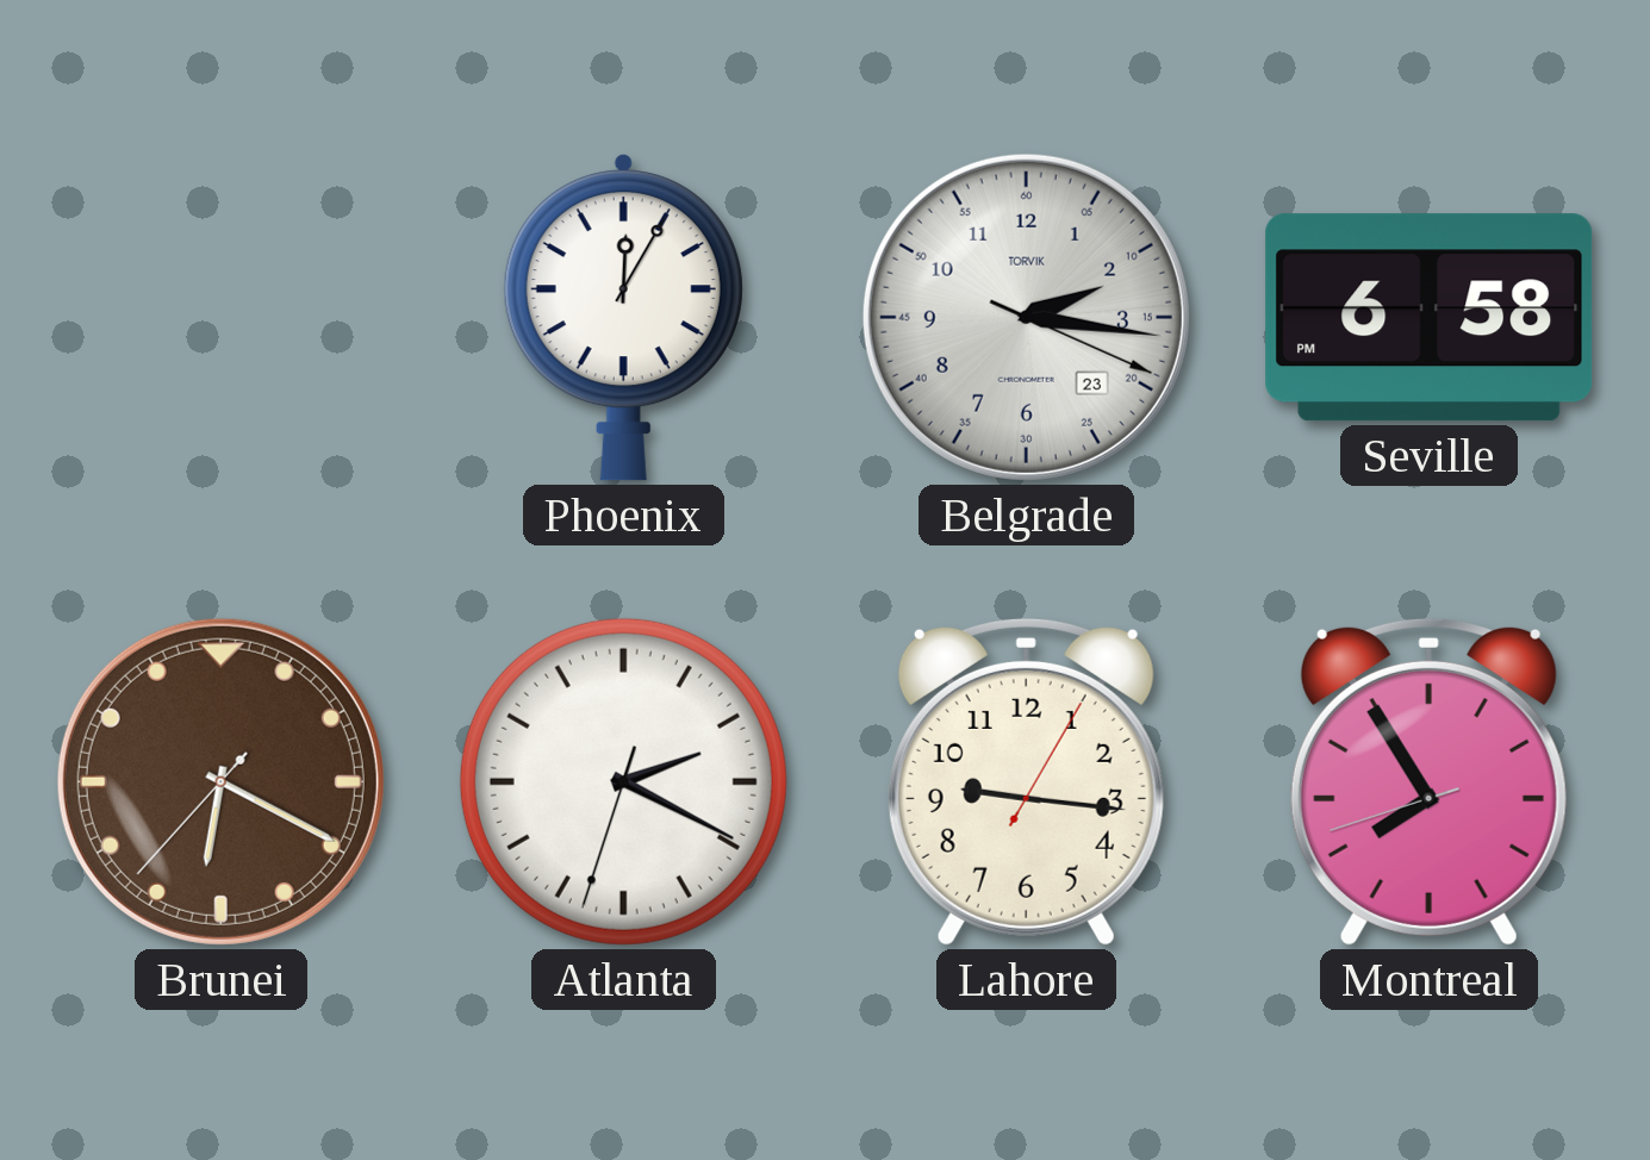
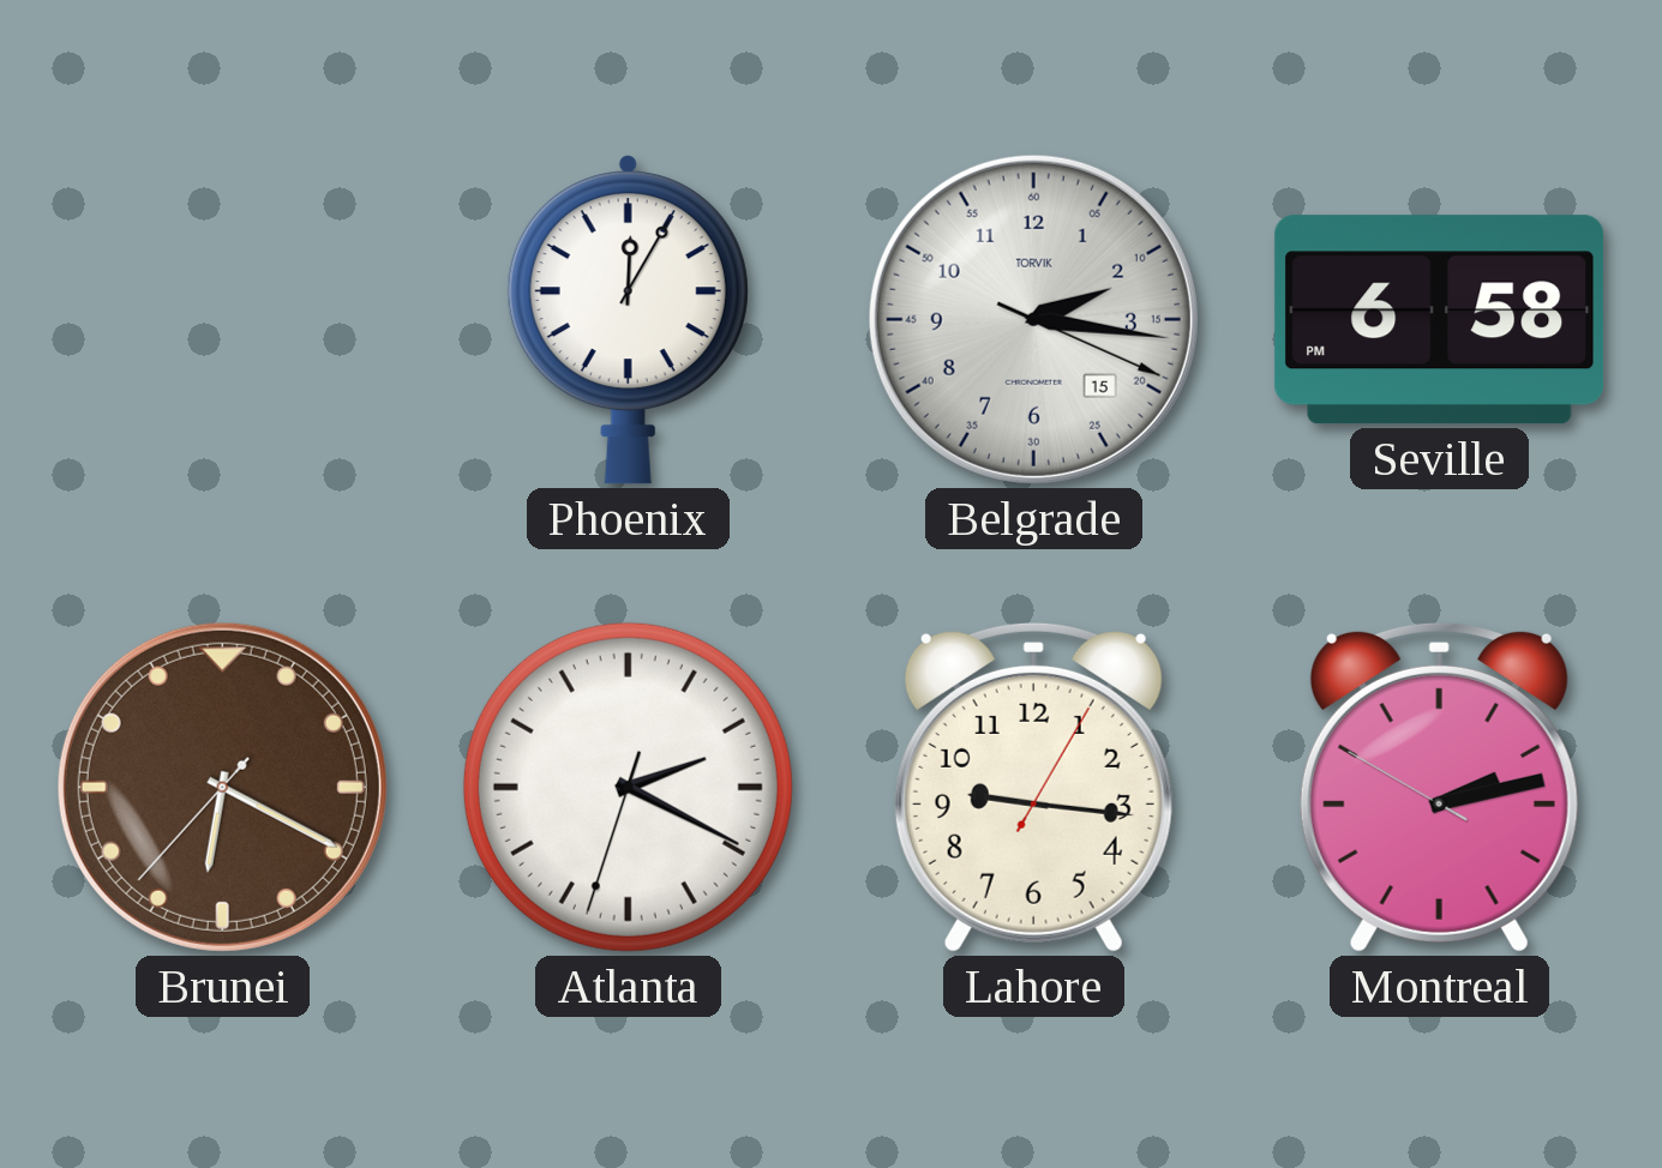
Belgrade date: 23 -> 15
Montreal: 7:54 -> 2:12
